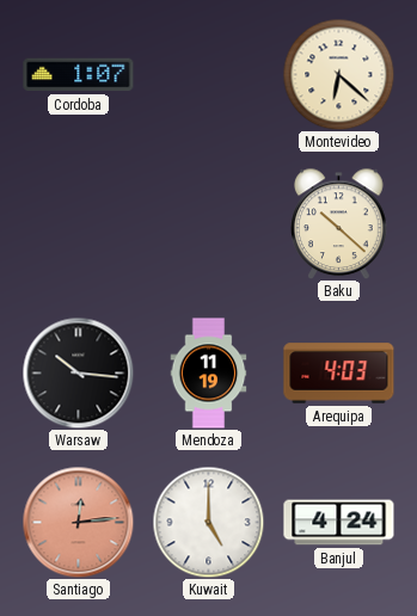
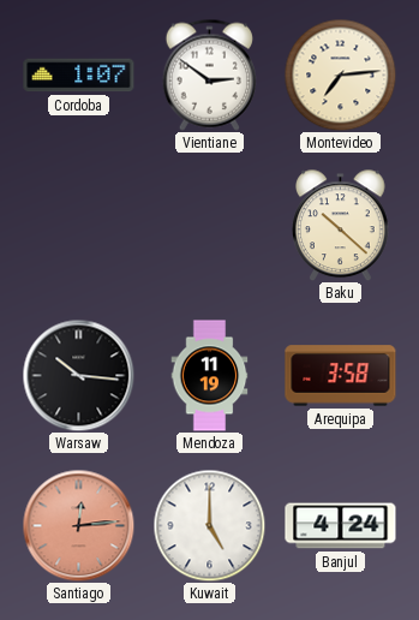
Vientiane: none -> 2:51
Montevideo: 6:22 -> 7:14
Arequipa: 4:03 -> 3:58
